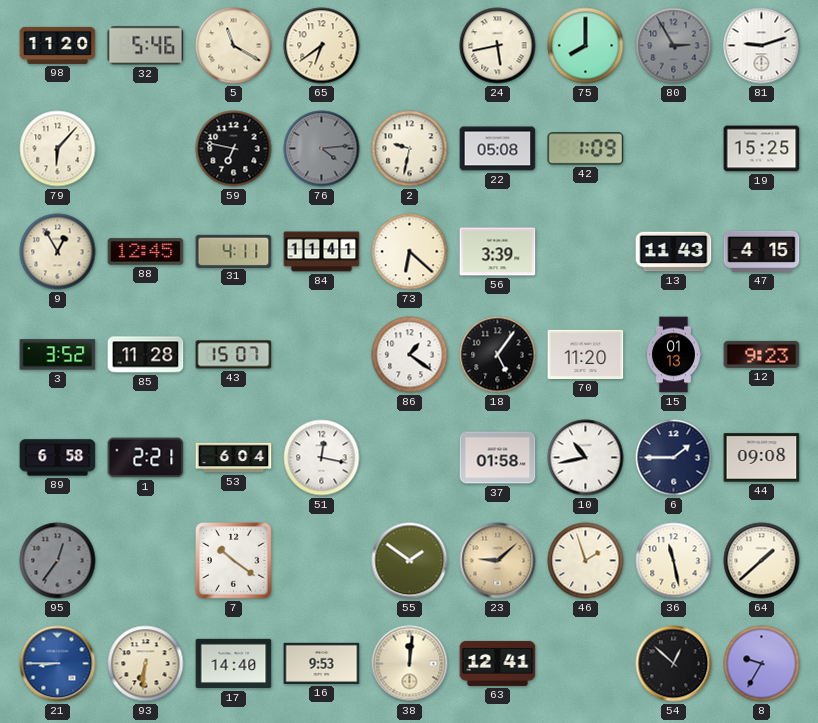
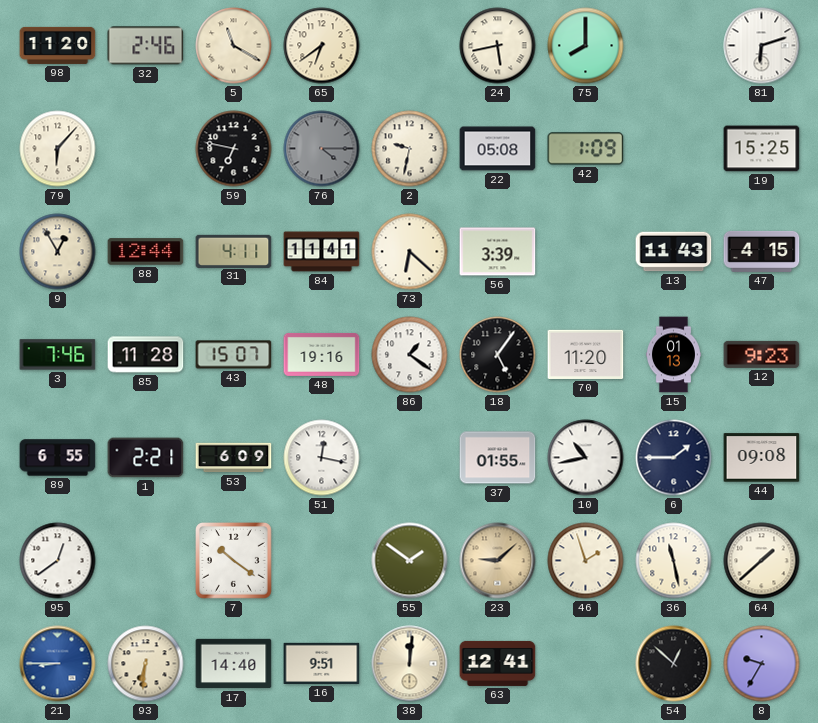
32: 5:46 -> 2:46
80: 2:55 -> none
81: 9:12 -> 6:12
76: 4:14 -> 4:15
88: 12:45 -> 12:44
3: 3:52 -> 7:46
48: none -> 19:16
89: 6:58 -> 6:55
53: 6:04 -> 6:09
37: 01:58 -> 01:55
95: 12:36 -> 12:39
95 dial: grey -> white
16: 9:53 -> 9:51
